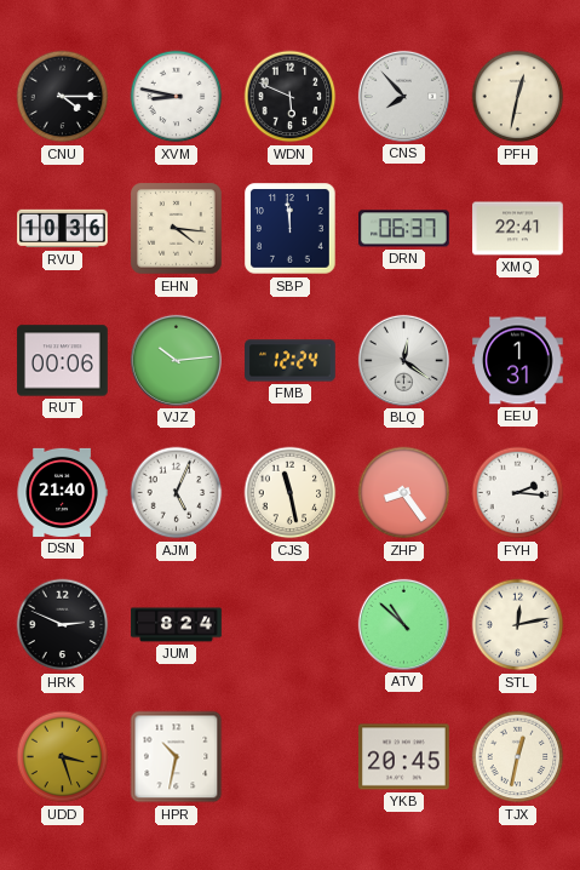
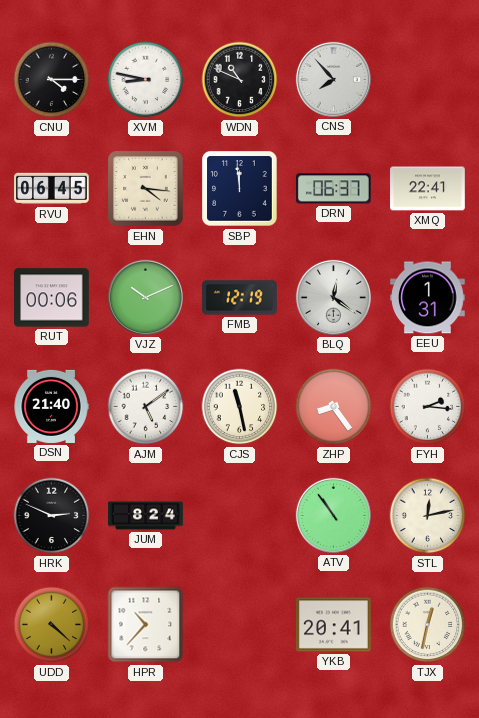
WDN: 5:49 -> 10:49
PFH: 12:32 -> none
RVU: 10:36 -> 06:45
VJZ: 10:14 -> 10:11
FMB: 12:24 -> 12:19
AJM: 5:04 -> 5:09
ATV: 10:52 -> 10:54
UDD: 3:27 -> 4:22
HPR: 10:32 -> 10:37
YKB: 20:45 -> 20:41
